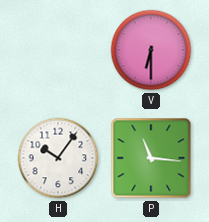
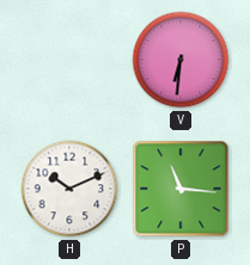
V: 6:30 -> 6:31
H: 10:06 -> 10:11
